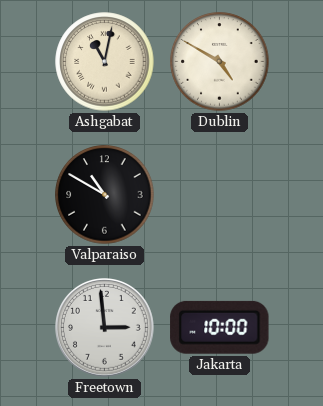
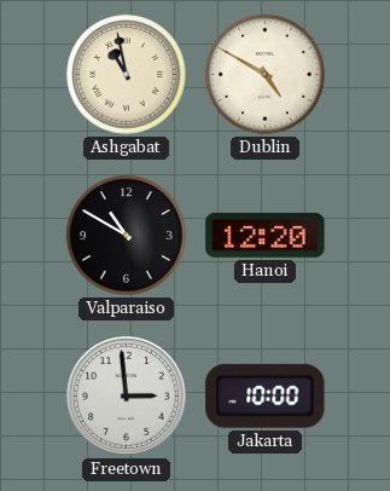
Ashgabat: 11:02 -> 10:58
Hanoi: none -> 12:20
